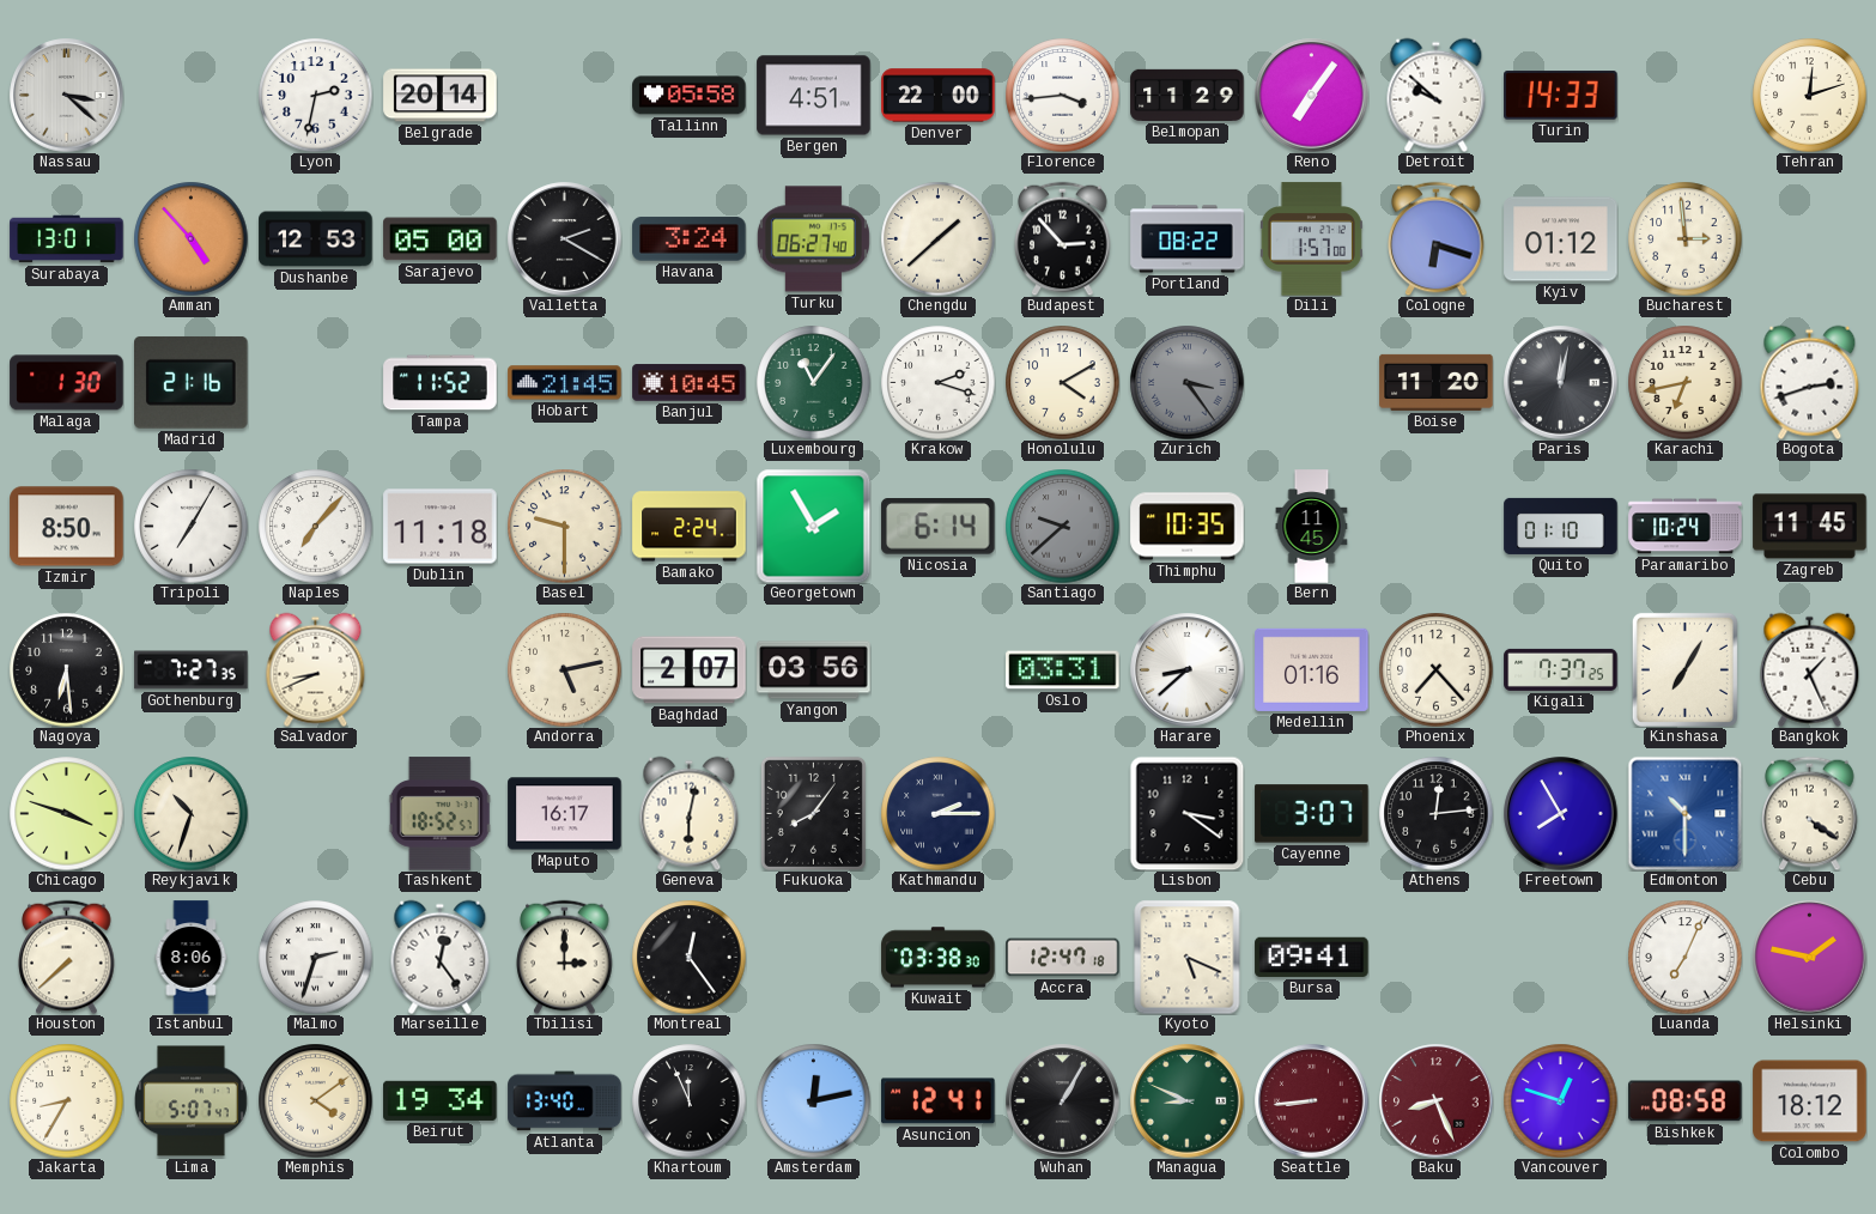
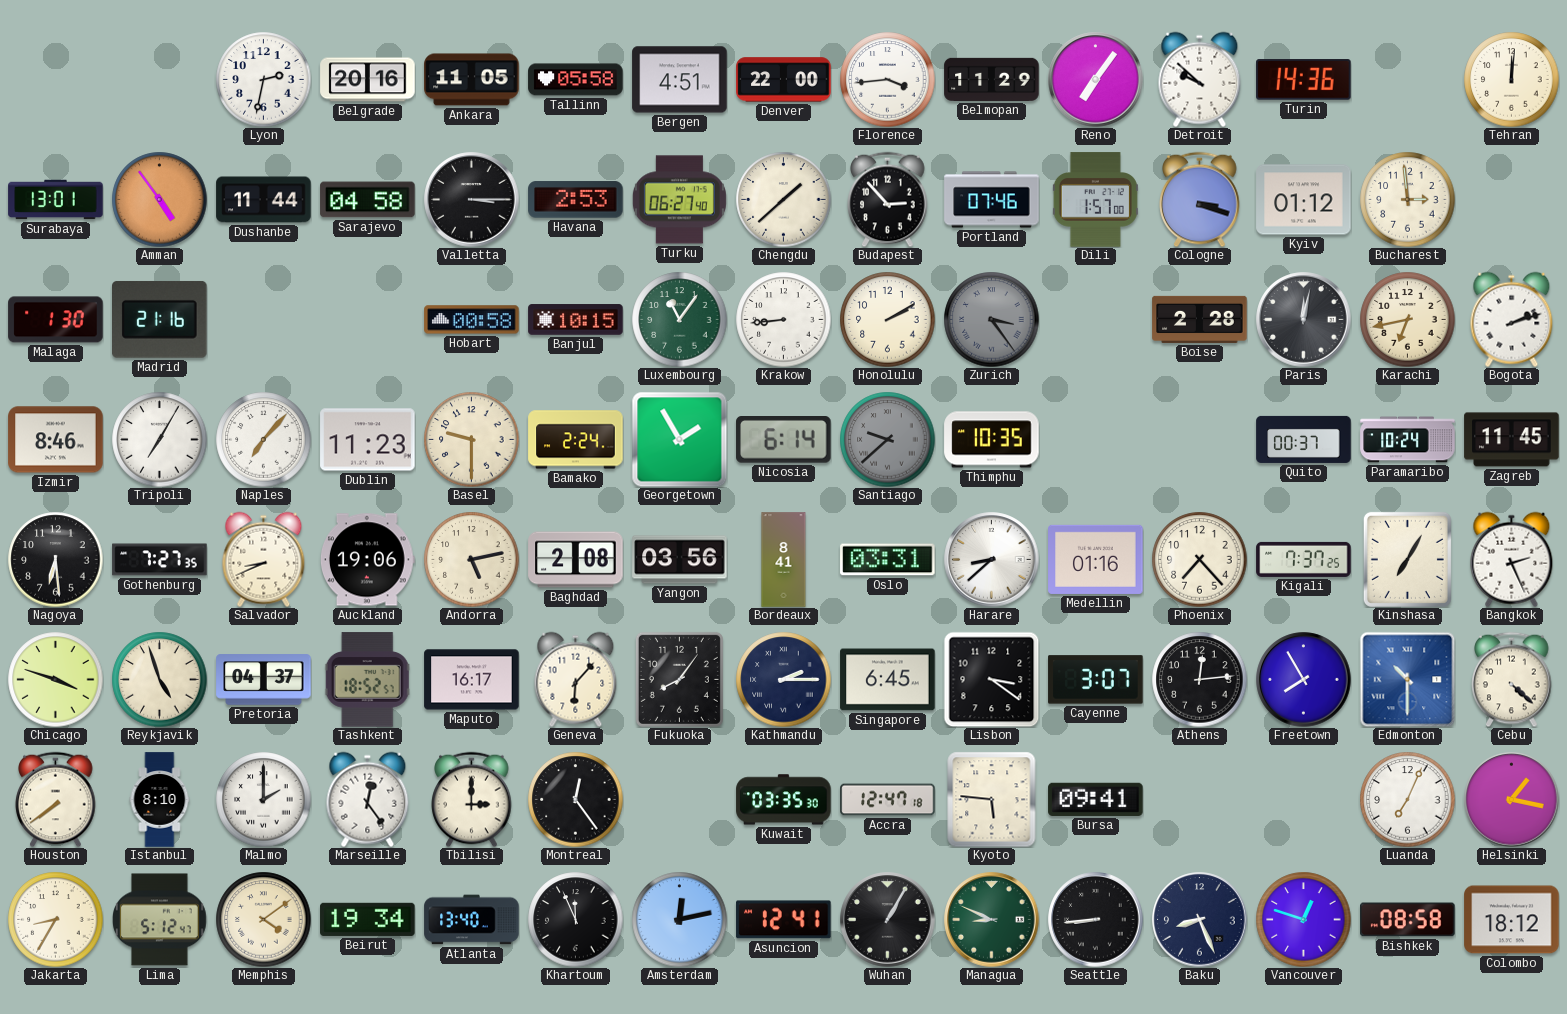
Nassau: 3:22 -> none
Belgrade: 20:14 -> 20:16
Ankara: none -> 11:05
Turin: 14:33 -> 14:36
Tehran: 12:12 -> 12:01
Amman: 4:53 -> 4:54
Dushanbe: 12:53 -> 11:44
Sarajevo: 05:00 -> 04:58
Valletta: 2:20 -> 3:15
Havana: 3:24 -> 2:53
Portland: 08:22 -> 07:46
Cologne: 6:18 -> 3:18
Tampa: 11:52 -> none
Hobart: 21:45 -> 00:58
Banjul: 10:45 -> 10:15
Krakow: 2:18 -> 8:44
Honolulu: 4:10 -> 2:10
Boise: 11:20 -> 2:28
Bogota: 2:42 -> 2:12
Izmir: 8:50 -> 8:46
Dublin: 11:18 -> 11:23
Bern: 11:45 -> none
Quito: 01:10 -> 00:37
Auckland: none -> 19:06
Baghdad: 2:07 -> 2:08
Bordeaux: none -> 8:41
Bangkok: 1:26 -> 2:26
Reykjavik: 10:33 -> 4:57
Pretoria: none -> 04:37
Geneva: 6:02 -> 6:07
Singapore: none -> 6:45
Cebu: 4:21 -> 4:22
Houston: 7:38 -> 7:39
Istanbul: 8:06 -> 8:10
Malmo: 2:33 -> 2:00
Kuwait: 03:38 -> 03:35
Kyoto: 5:19 -> 5:46
Helsinki: 1:47 -> 1:17
Lima: 5:07 -> 5:12
Seattle dial: burgundy -> black
Baku dial: burgundy -> navy
